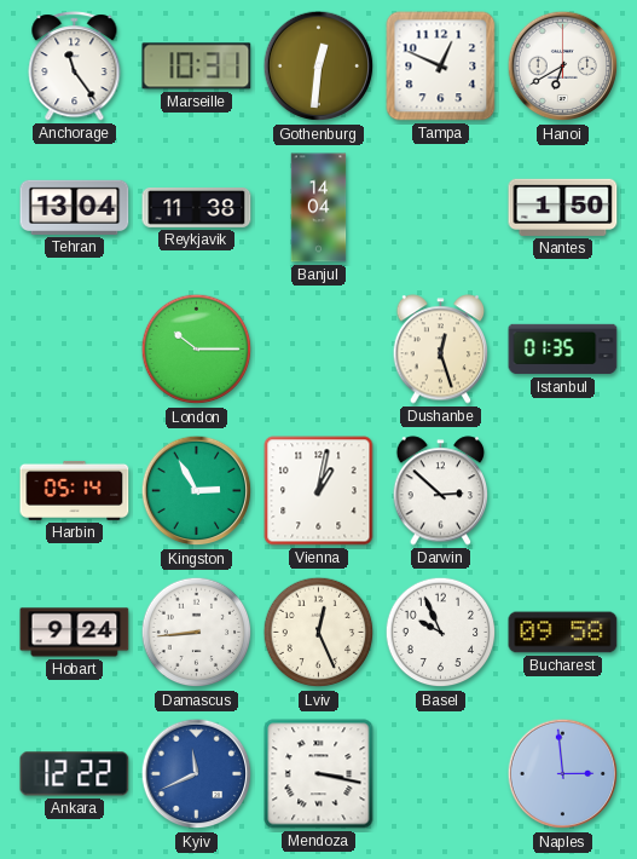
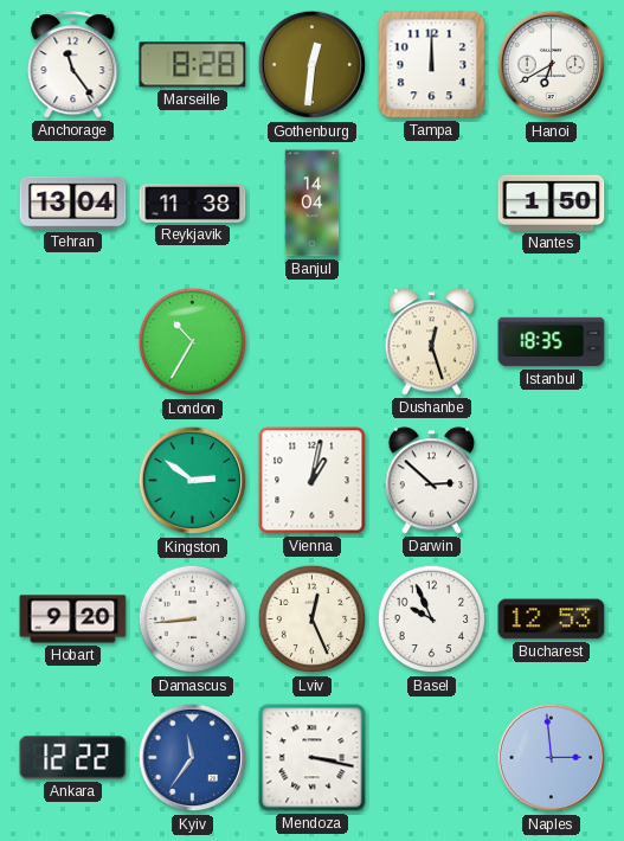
Marseille: 10:31 -> 8:28
Tampa: 12:49 -> 12:00
London: 10:15 -> 10:35
Istanbul: 01:35 -> 18:35
Harbin: 05:14 -> none
Kingston: 2:55 -> 2:51
Hobart: 9:24 -> 9:20
Bucharest: 09:58 -> 12:53
Kyiv: 11:41 -> 11:36
